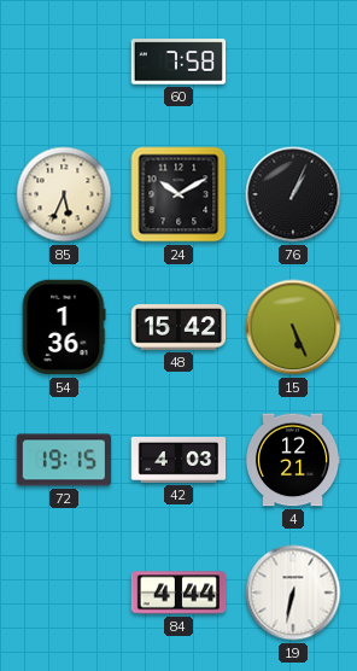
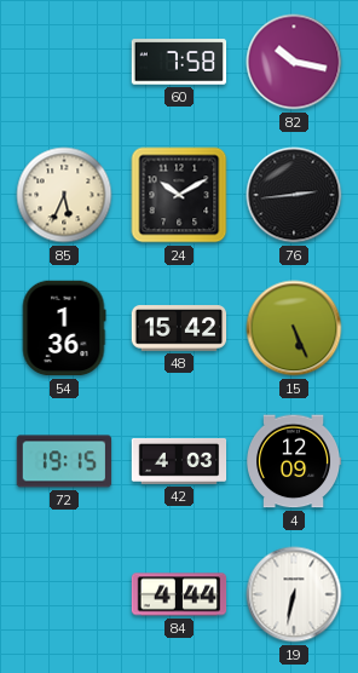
82: none -> 10:17
76: 1:04 -> 2:44
4: 12:21 -> 12:09
